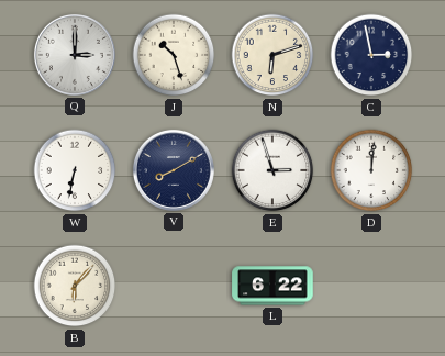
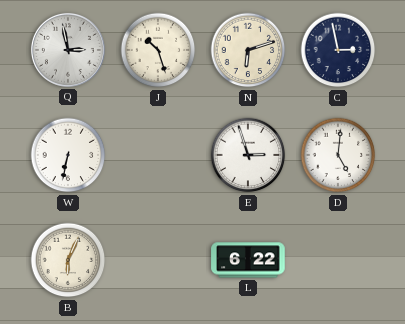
Q: 3:00 -> 2:58
V: 8:10 -> none
D: 12:01 -> 5:01
B: 6:07 -> 6:04
